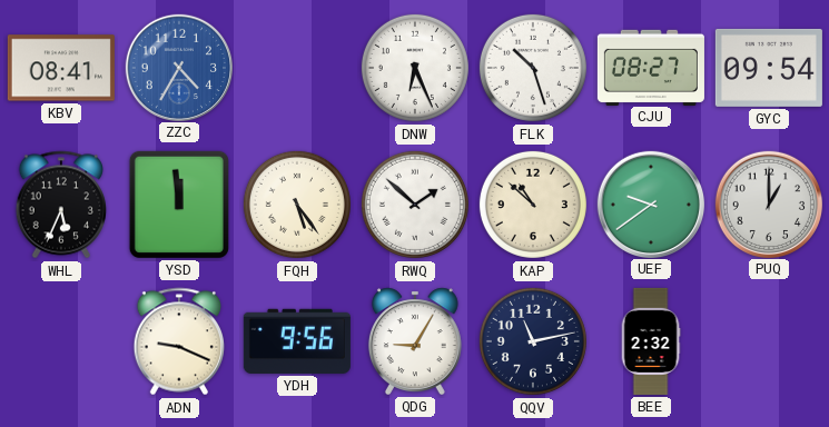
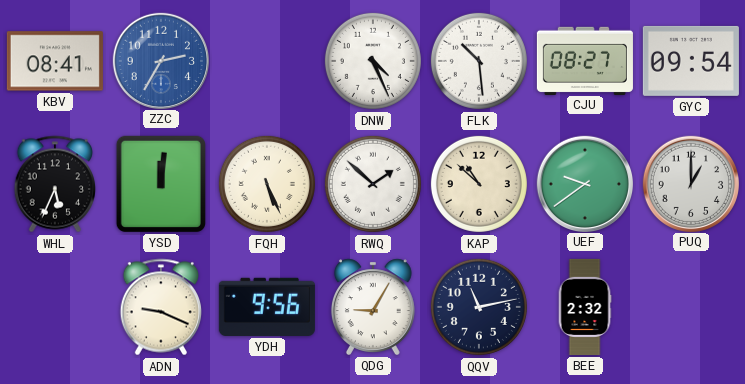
ZZC: 4:35 -> 2:35
DNW: 6:26 -> 4:26
FLK: 10:27 -> 10:29
YSD: 11:59 -> 12:01
FQH: 5:24 -> 5:26
